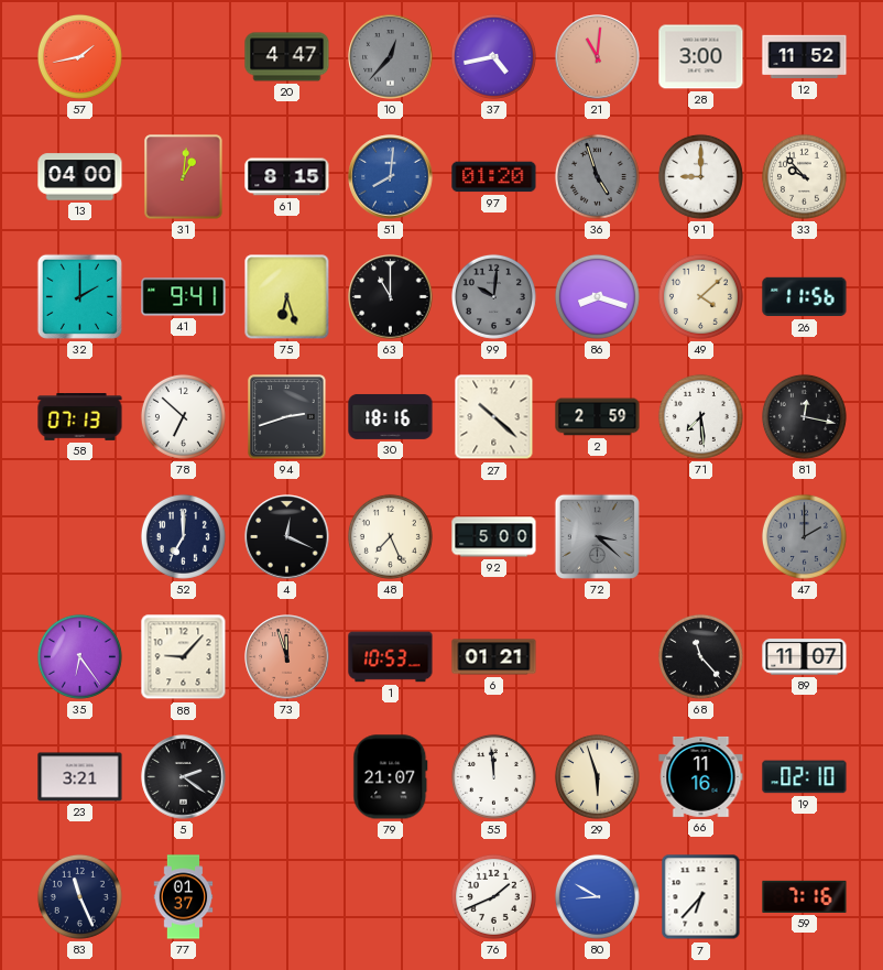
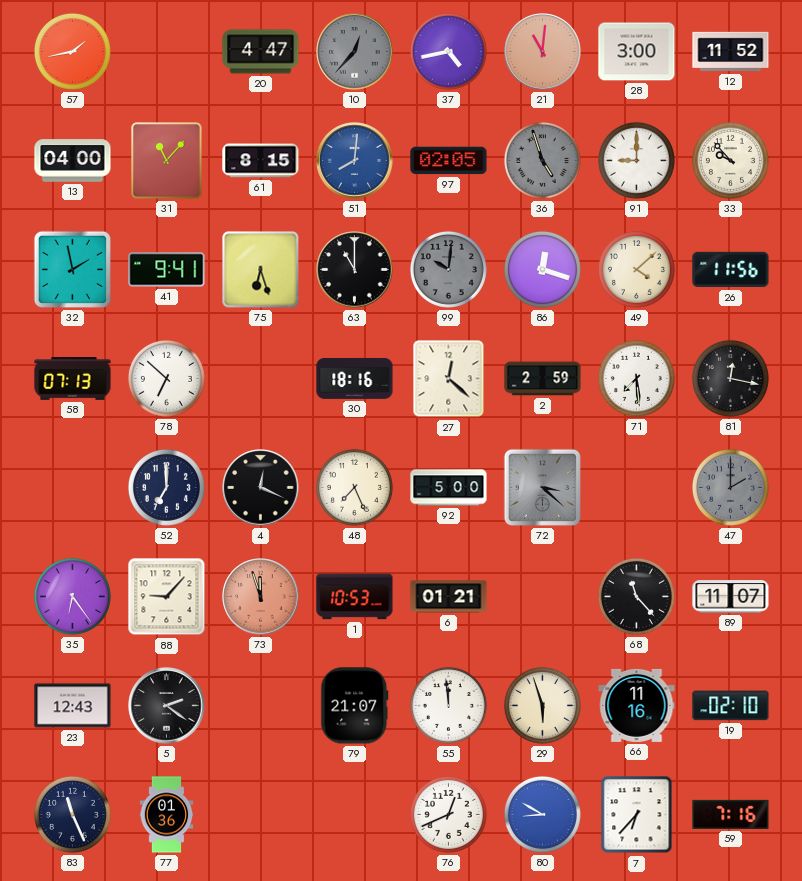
31: 1:01 -> 11:07
97: 01:20 -> 02:05
32: 2:00 -> 1:58
86: 8:18 -> 12:18
94: 2:42 -> none
27: 10:22 -> 12:22
23: 3:21 -> 12:43
77: 01:37 -> 01:36
76: 1:41 -> 12:41
